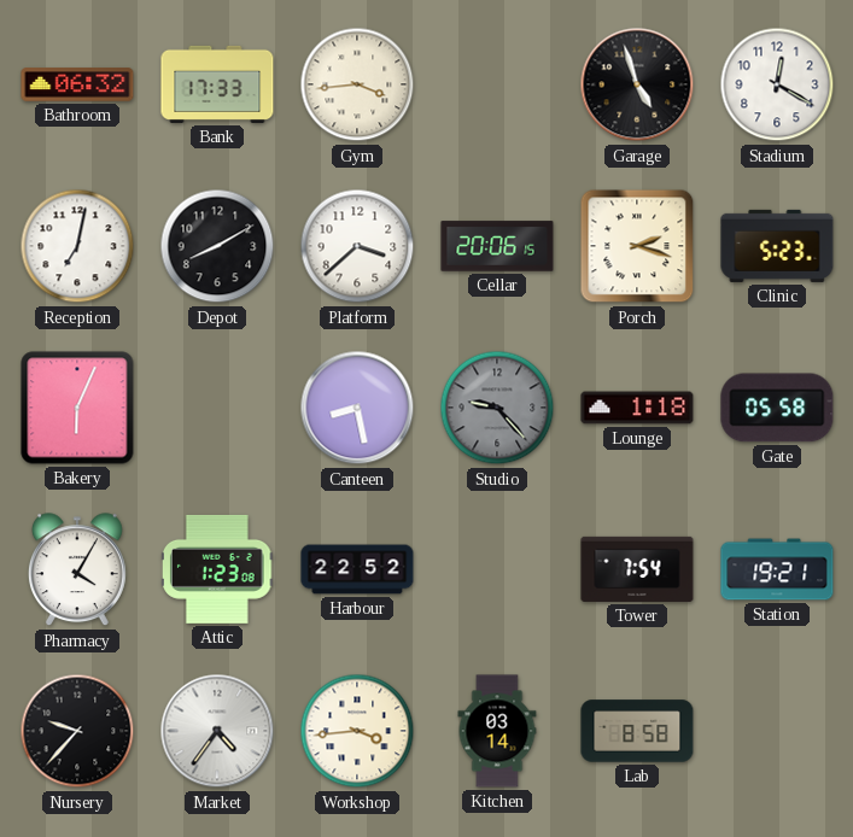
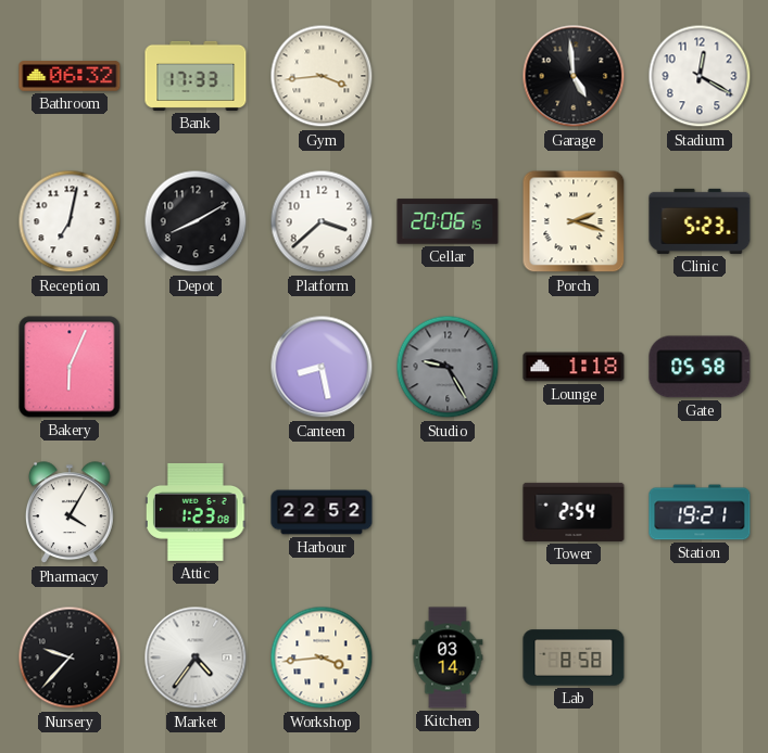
Garage: 4:57 -> 4:59
Studio: 9:23 -> 9:25
Tower: 7:54 -> 2:54
